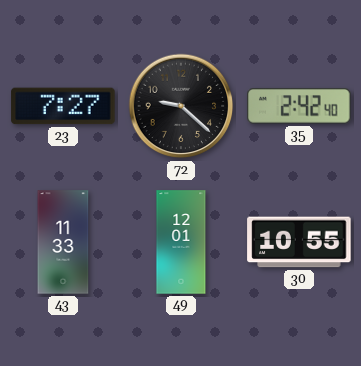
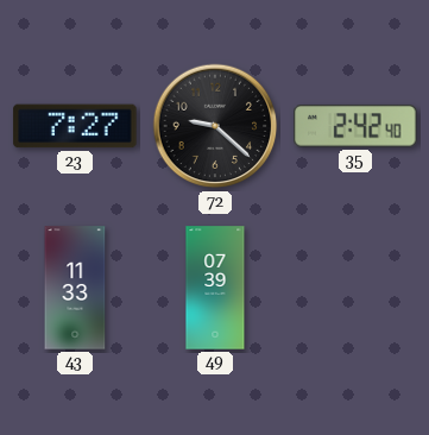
49: 12:01 -> 07:39
30: 10:55 -> none
